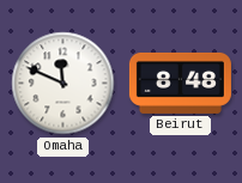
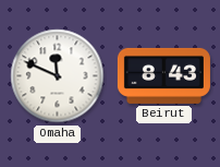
Beirut: 8:48 -> 8:43
